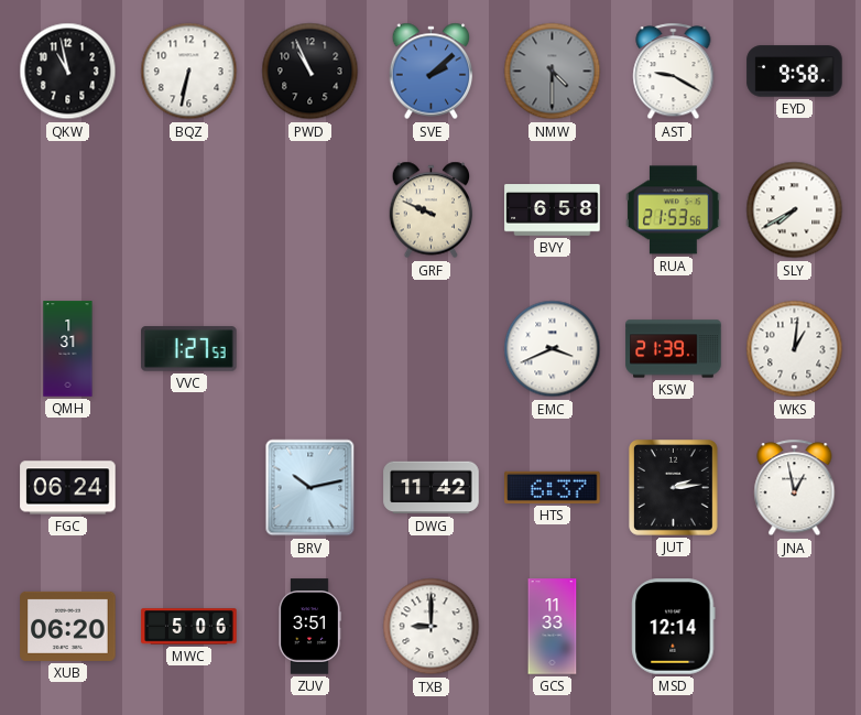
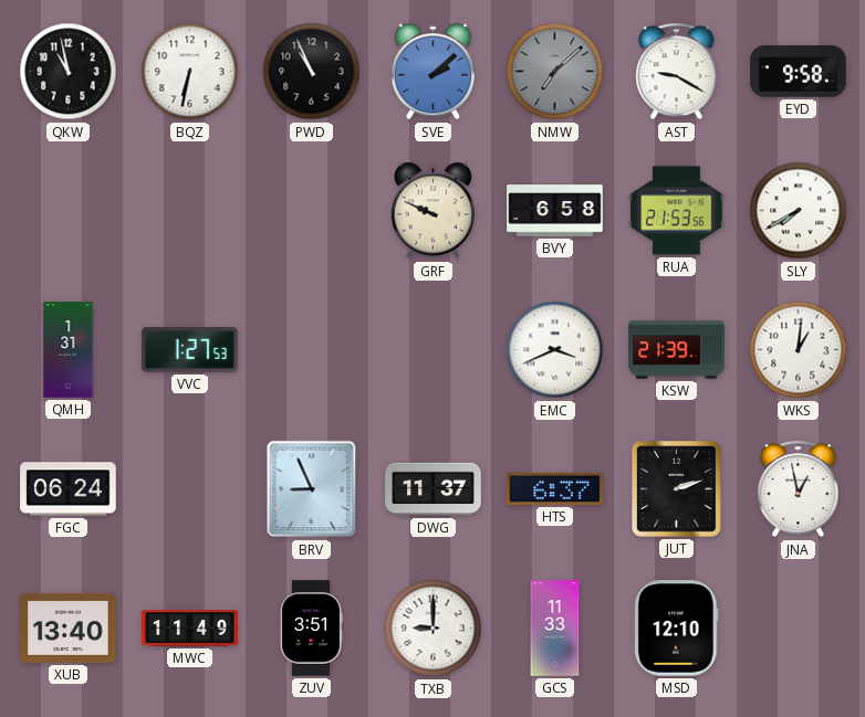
NMW: 4:30 -> 7:08
BRV: 10:13 -> 8:56
DWG: 11:42 -> 11:37
JUT: 2:14 -> 2:12
XUB: 06:20 -> 13:40
MWC: 5:06 -> 11:49
MSD: 12:14 -> 12:10
